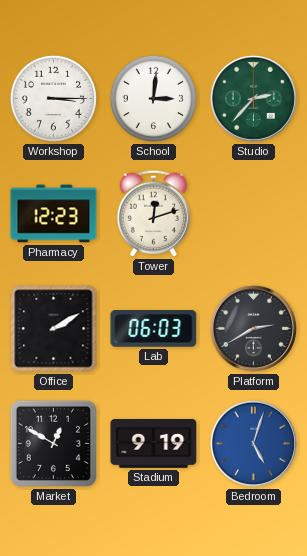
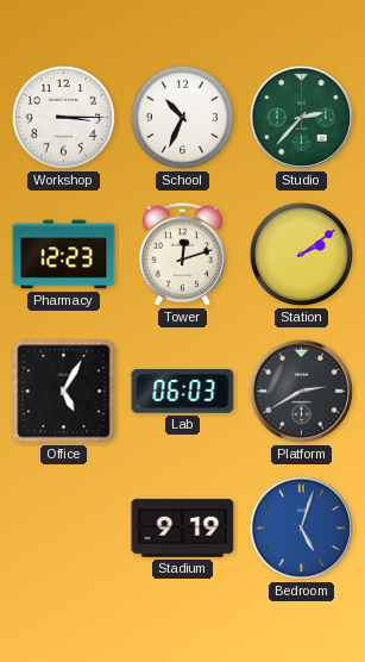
School: 3:01 -> 10:34
Station: none -> 2:09
Office: 2:10 -> 5:05
Market: 12:50 -> none
